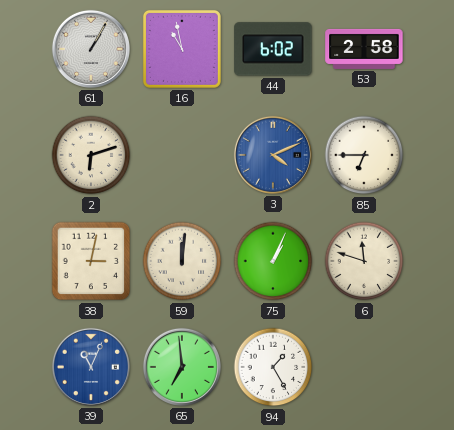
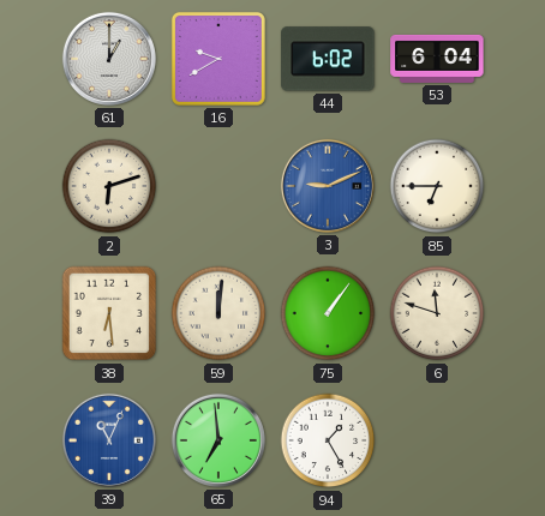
61: 1:05 -> 1:00
16: 10:58 -> 9:40
53: 2:58 -> 6:04
3: 4:11 -> 9:11
38: 3:02 -> 6:29
75: 1:04 -> 1:06
